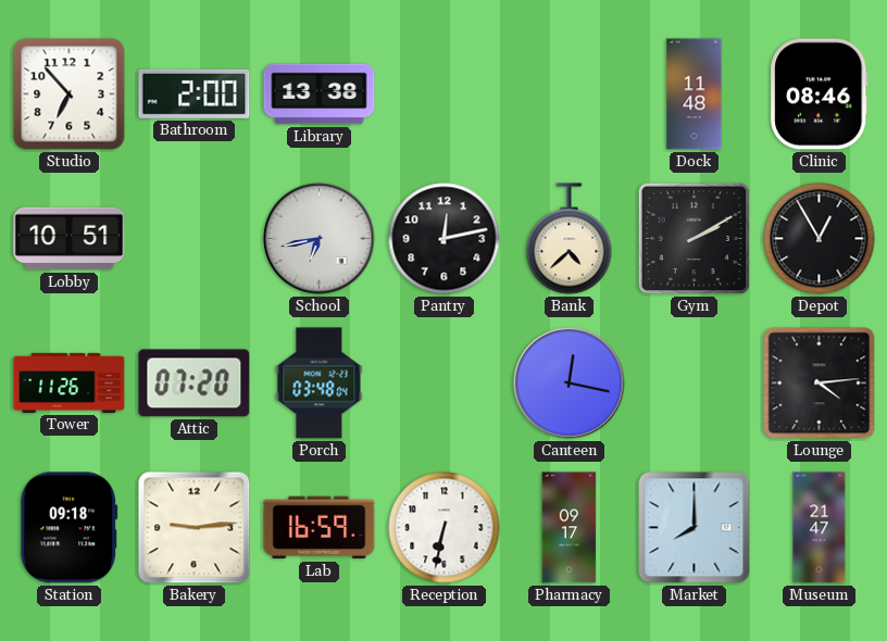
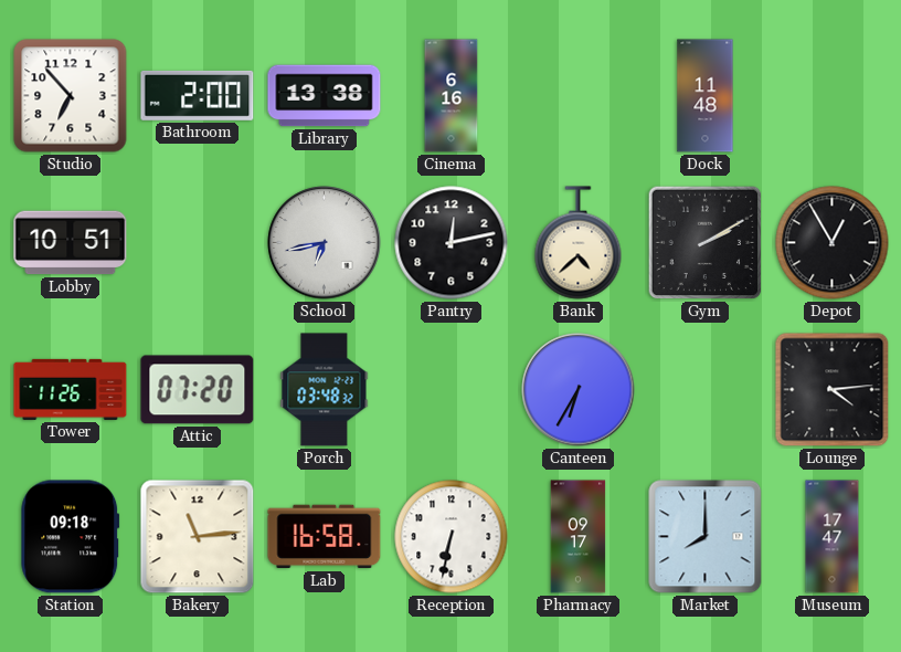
Cinema: none -> 6:16
Clinic: 08:46 -> none
Porch: 03:48:04 -> 03:48:32
Canteen: 12:17 -> 6:35
Bakery: 9:14 -> 11:14
Lab: 16:59 -> 16:58
Museum: 21:47 -> 17:47
